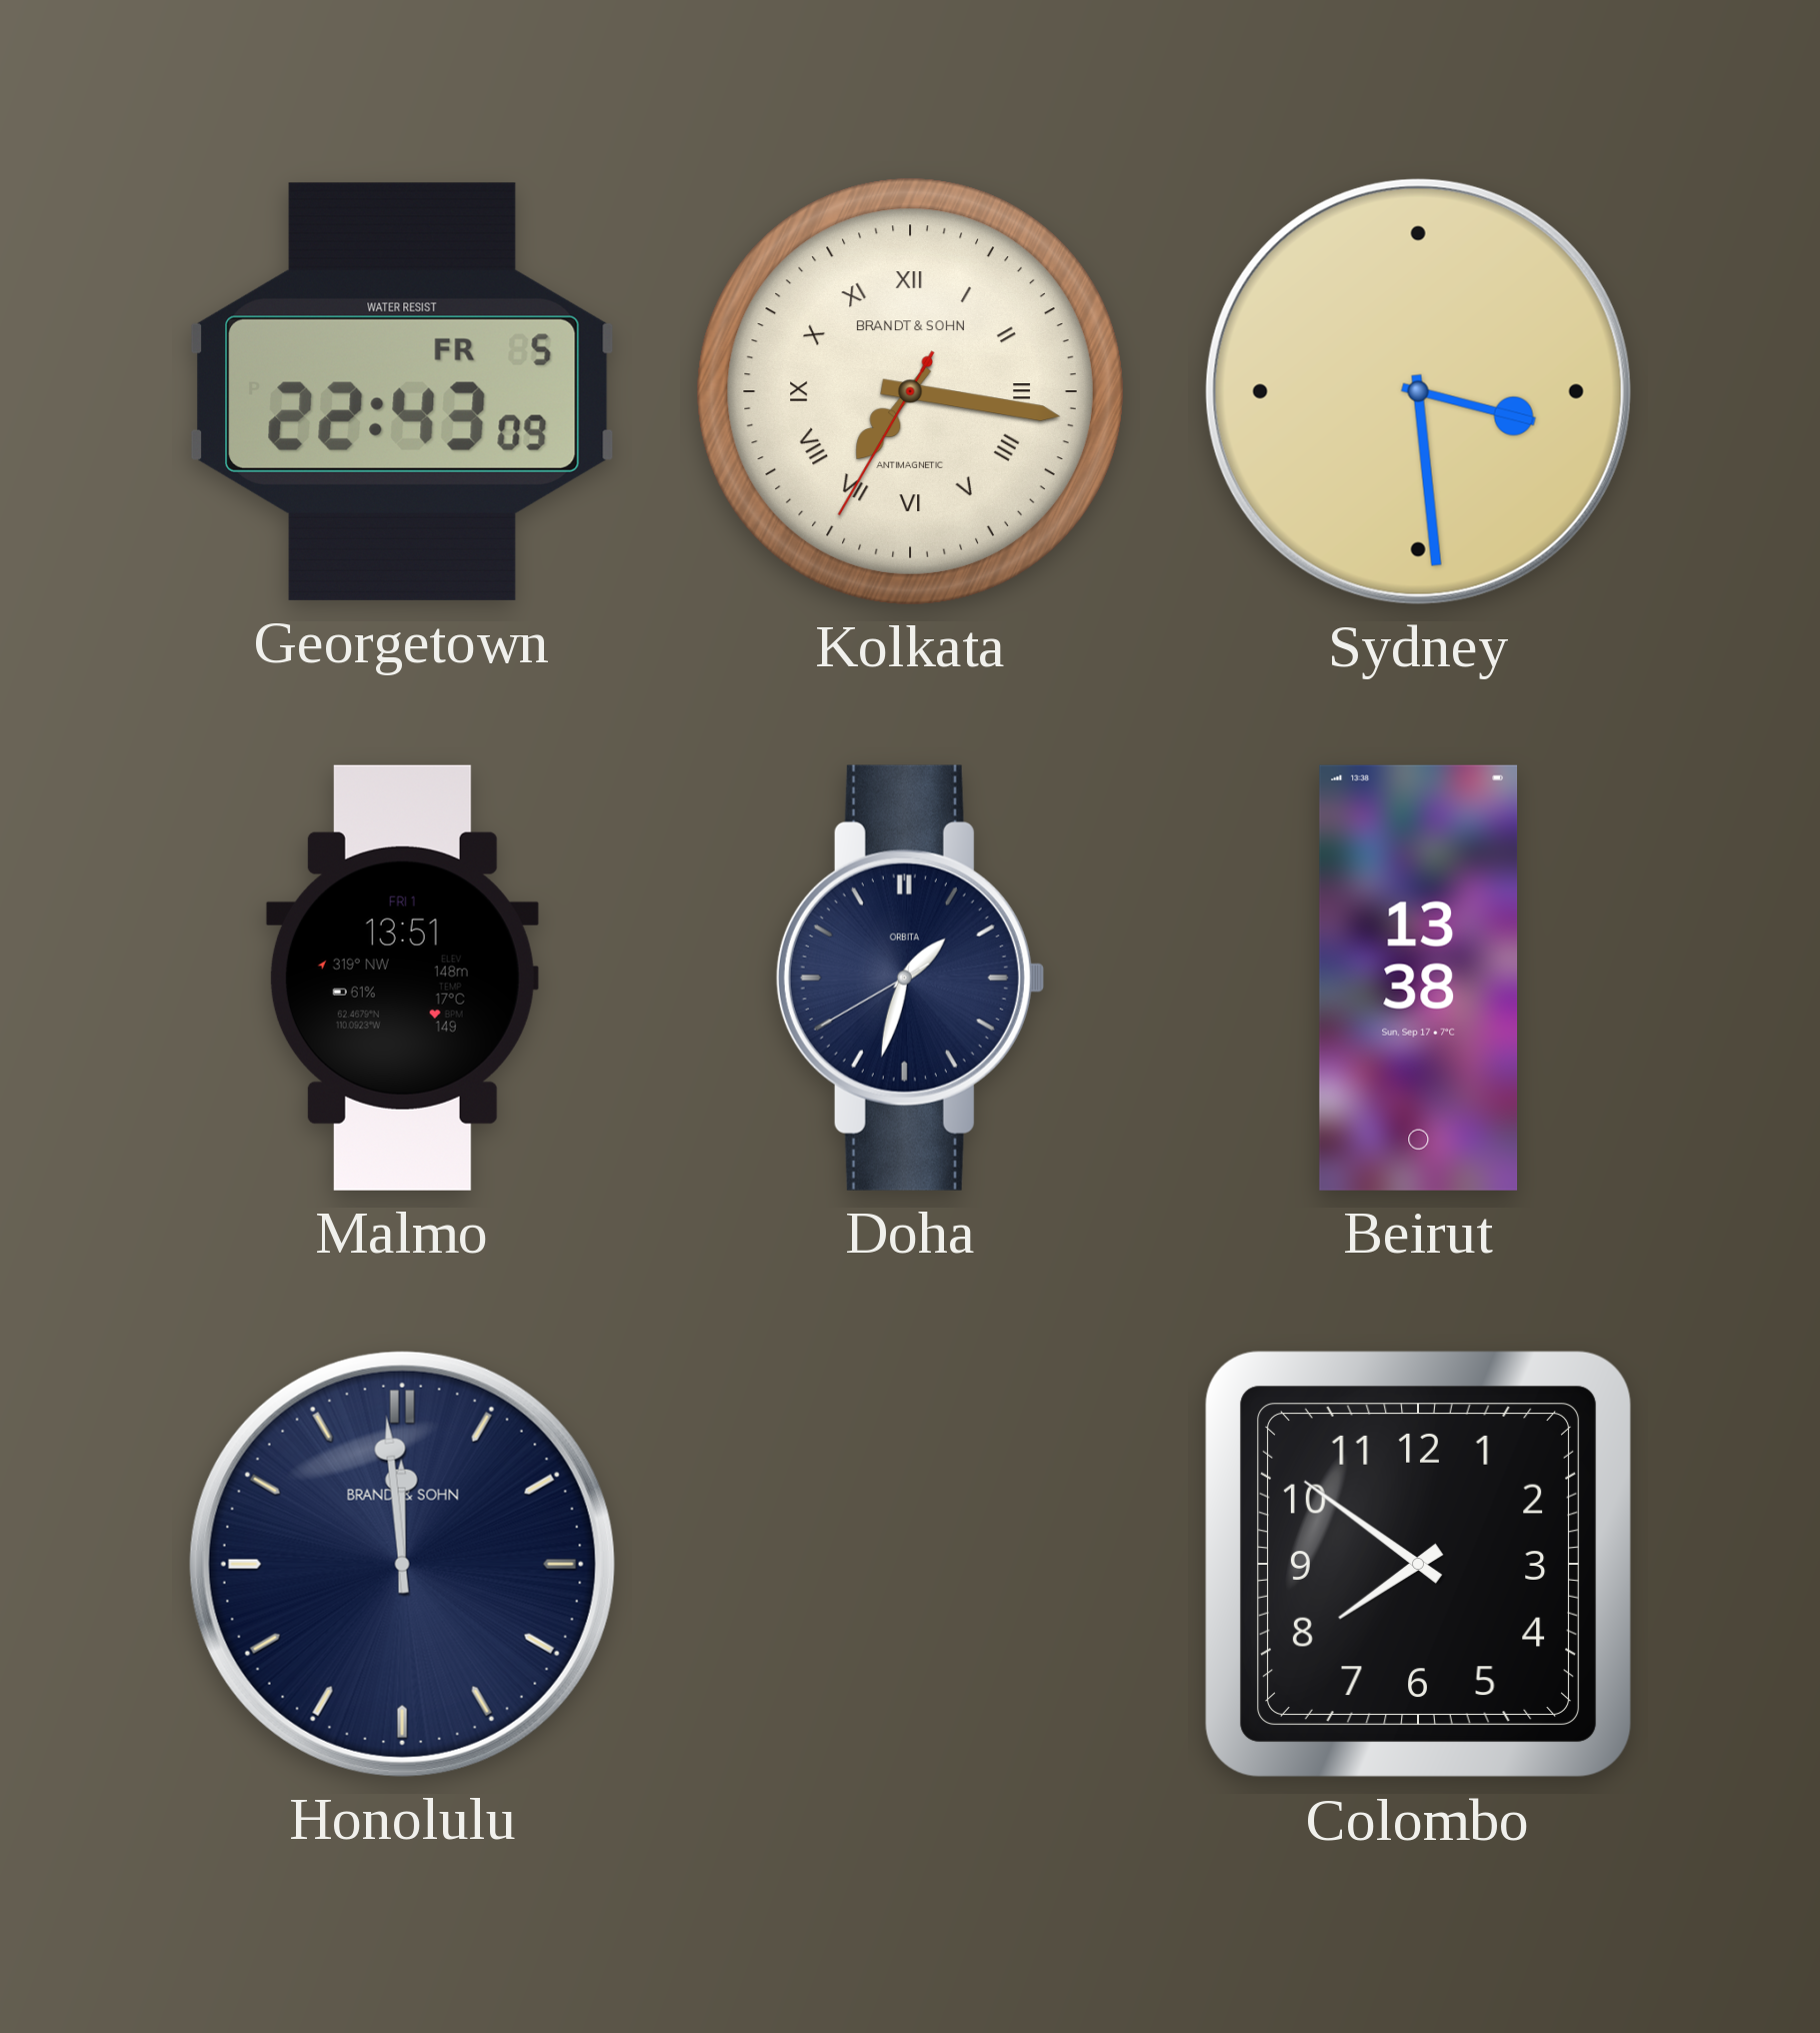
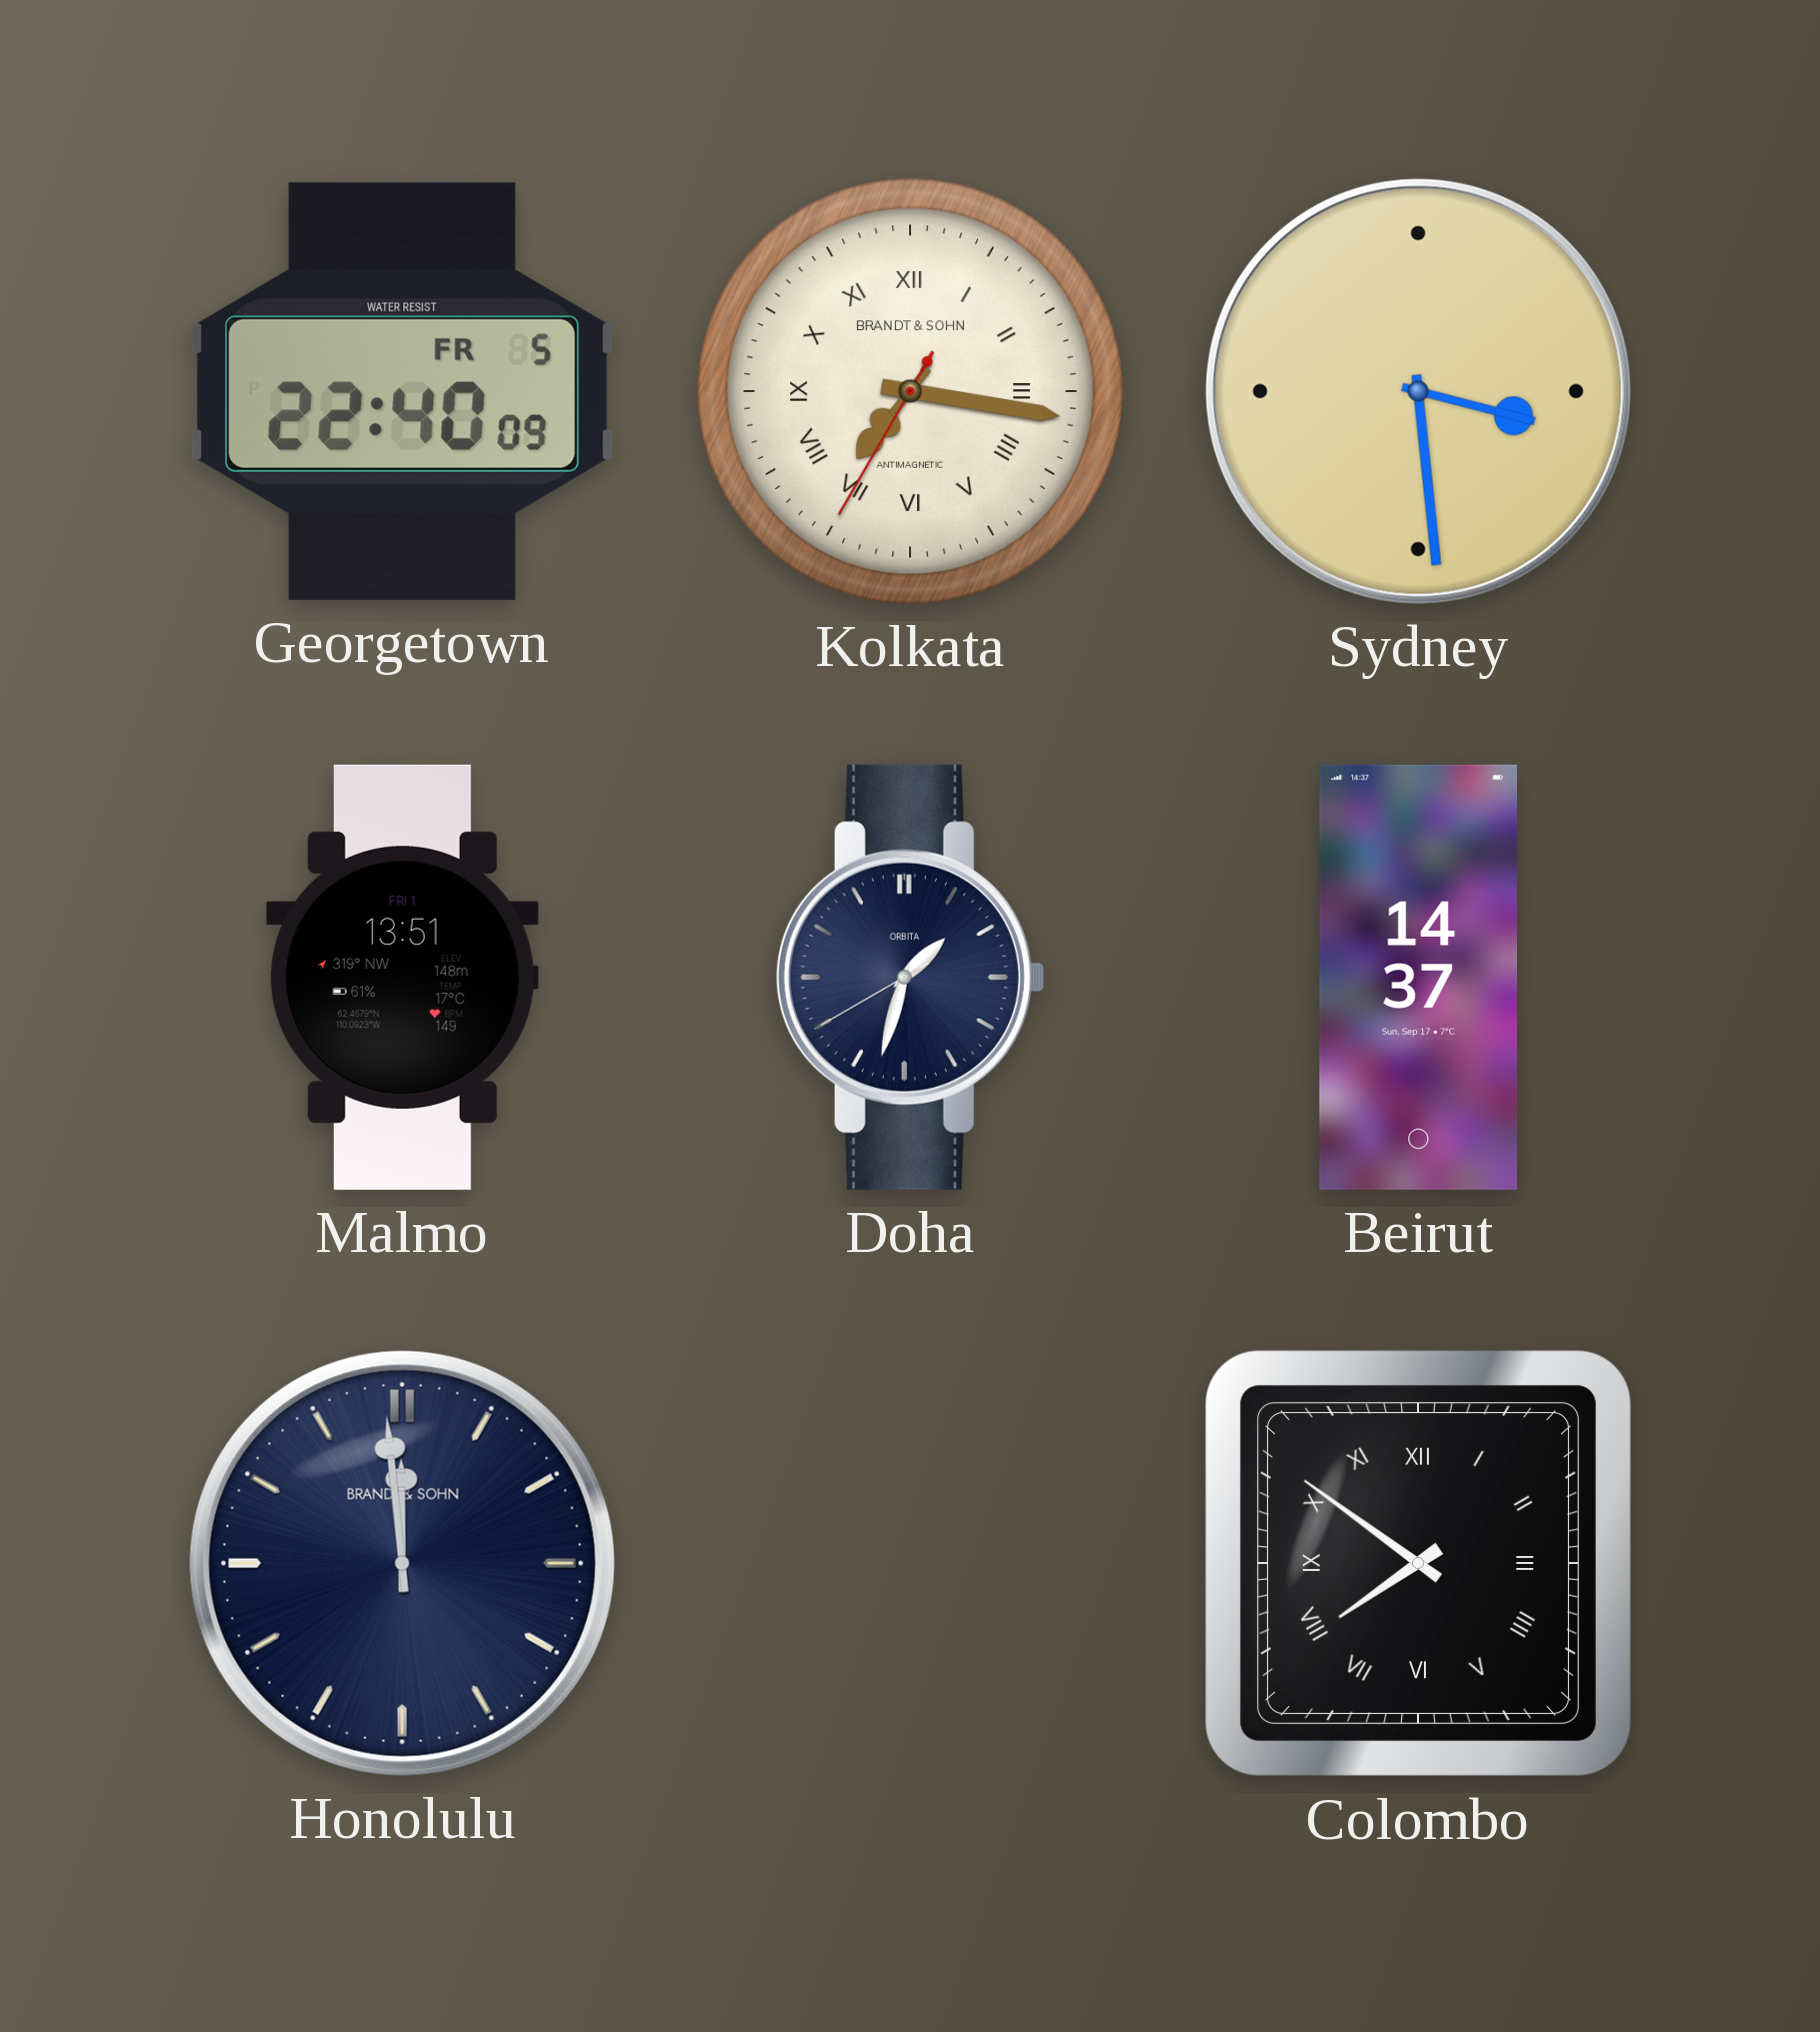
Georgetown: 22:43 -> 22:40
Beirut: 13:38 -> 14:37
Colombo numerals: Arabic -> Roman
